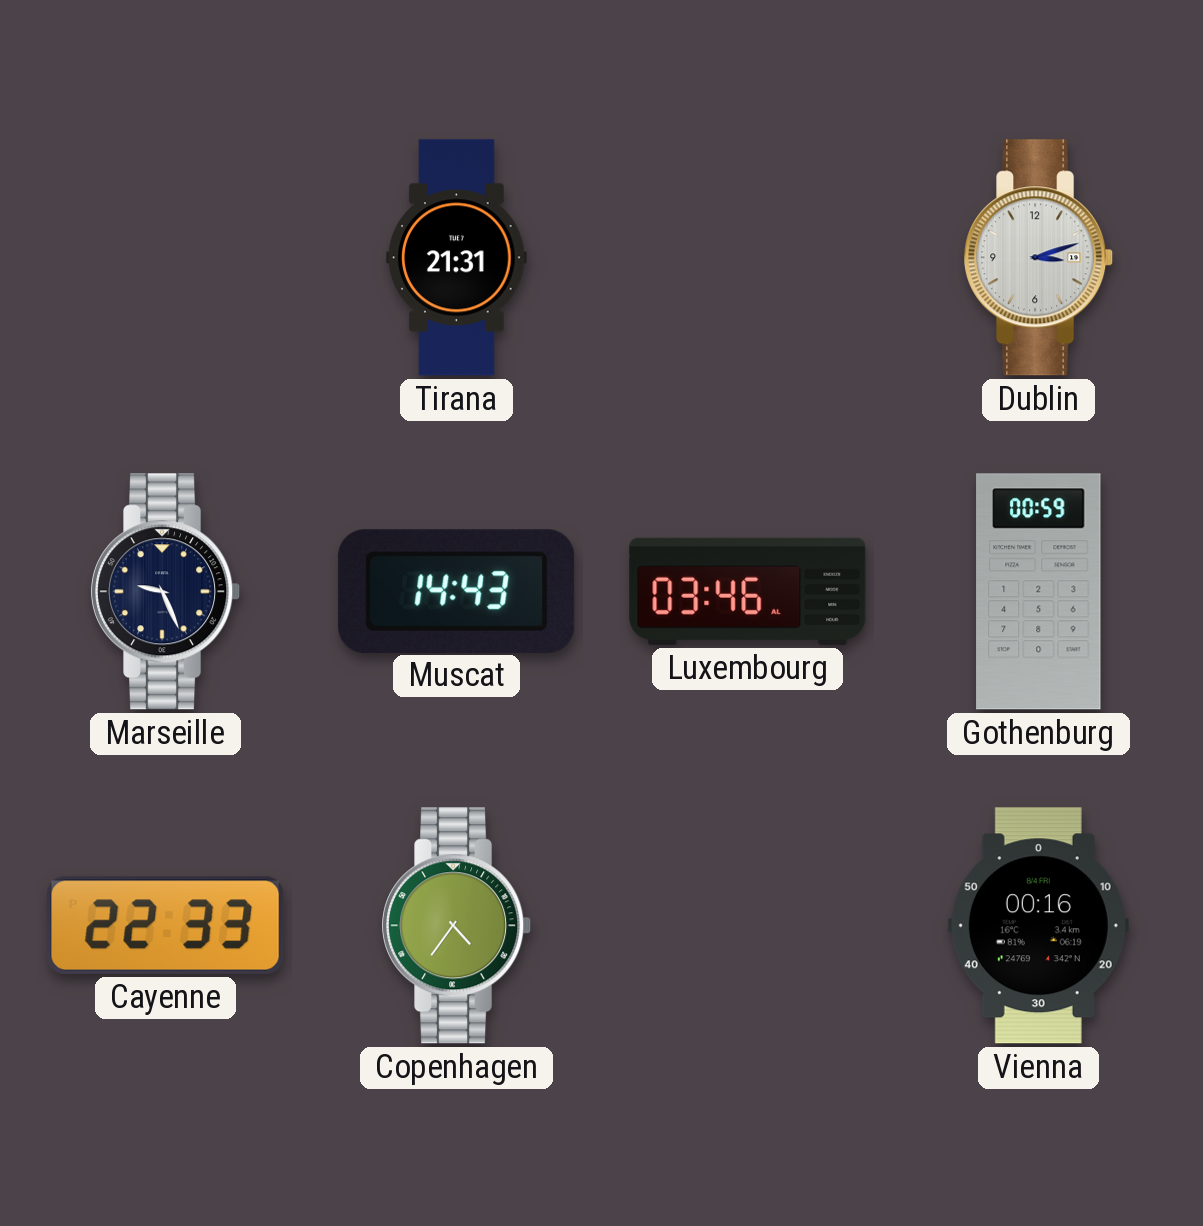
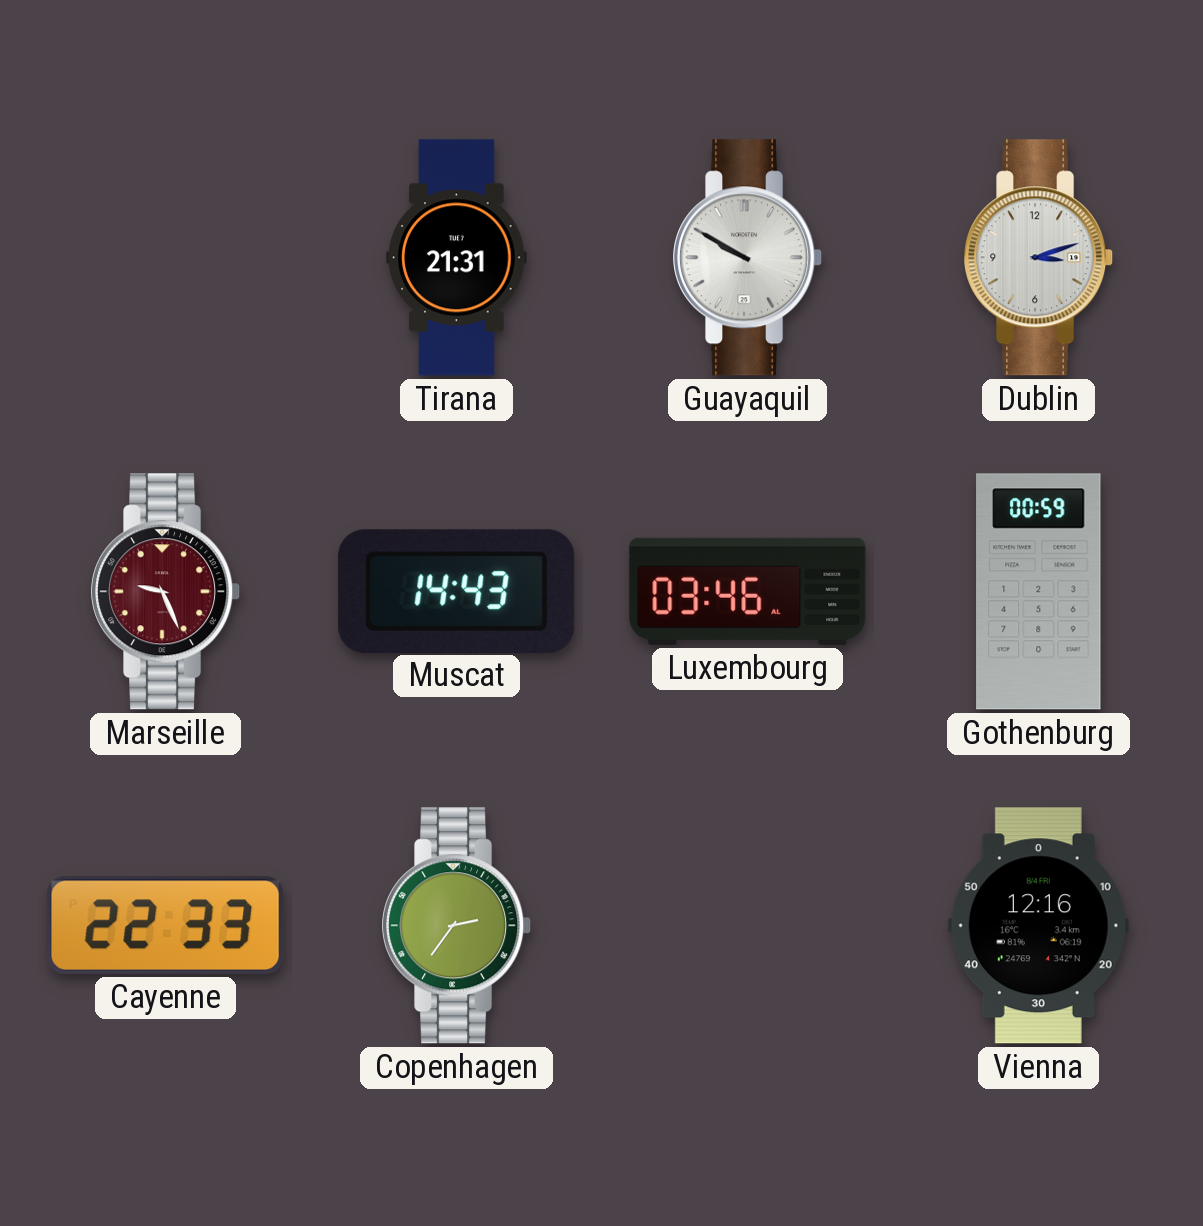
Guayaquil: none -> 9:50
Marseille dial: navy -> burgundy
Copenhagen: 4:36 -> 2:36
Vienna: 00:16 -> 12:16
